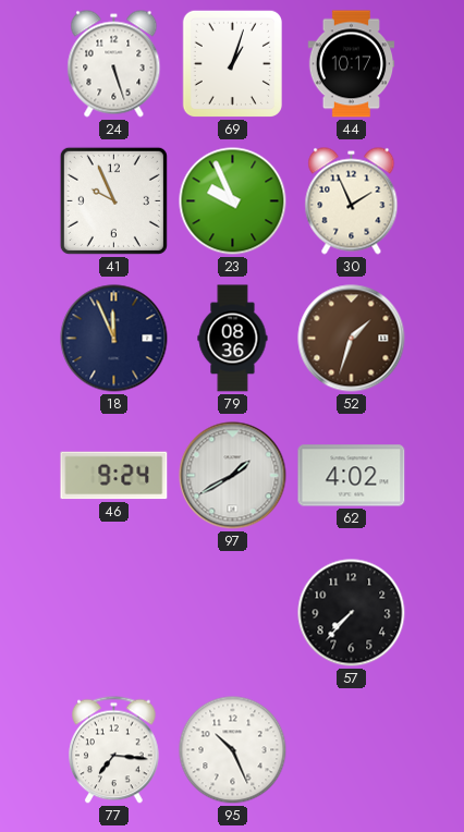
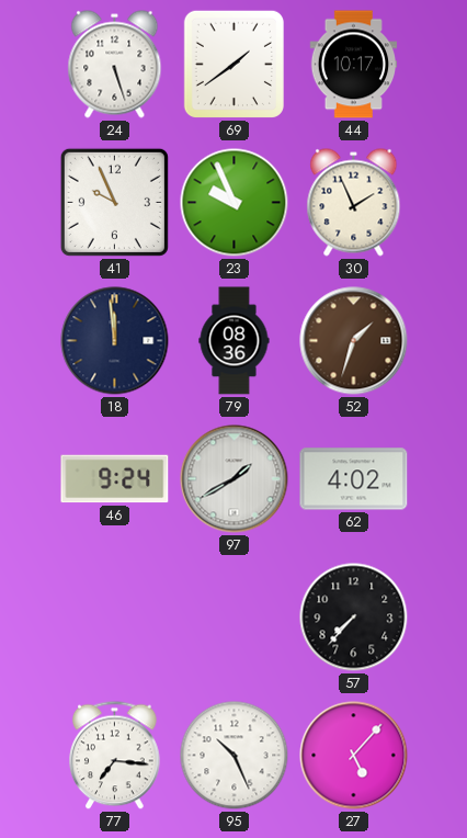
69: 1:03 -> 1:39
18: 11:56 -> 11:59
27: none -> 5:07
